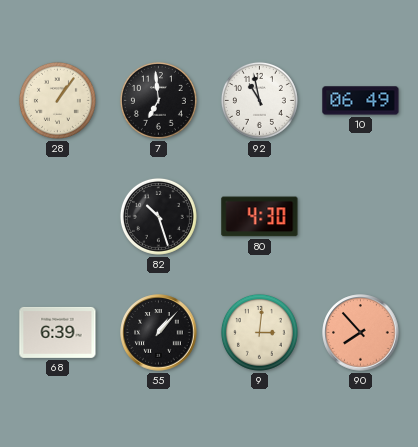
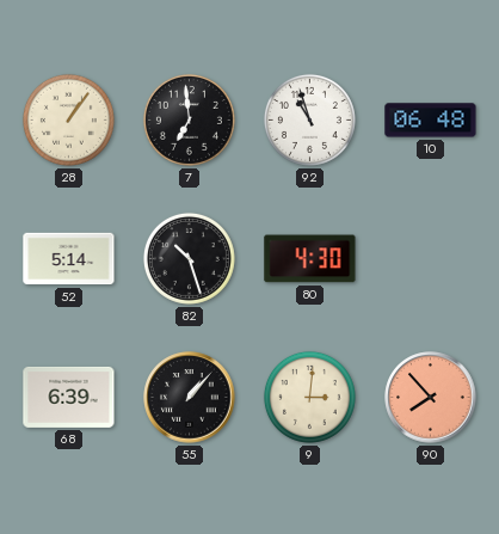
92: 10:58 -> 10:57
10: 06:49 -> 06:48
52: none -> 5:14
